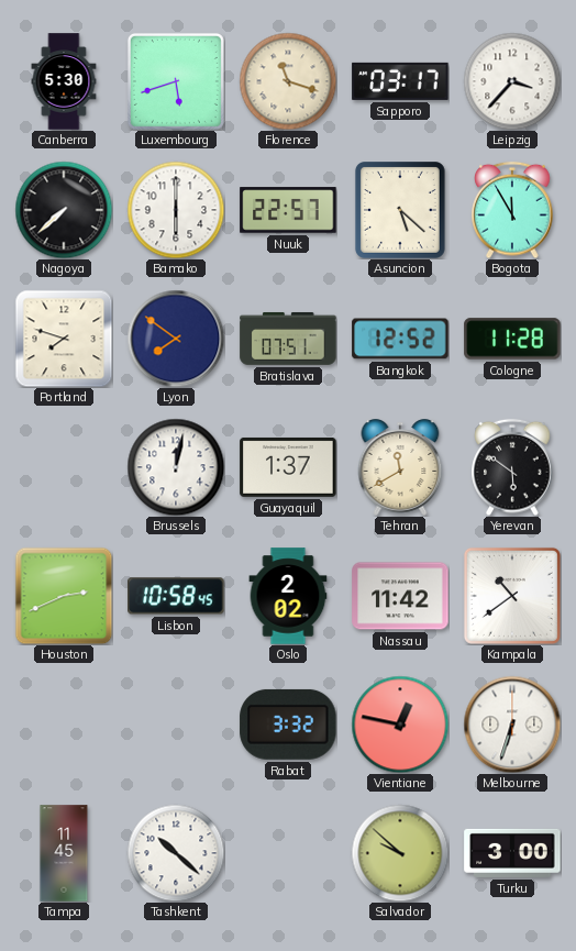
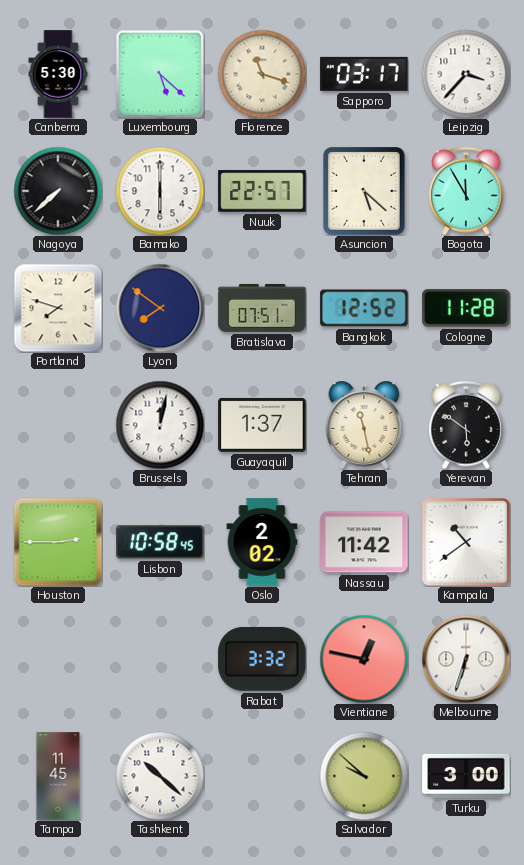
Luxembourg: 5:42 -> 5:22
Tehran: 11:40 -> 11:28
Houston: 2:41 -> 2:45
